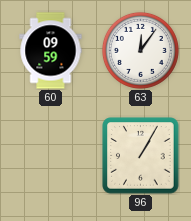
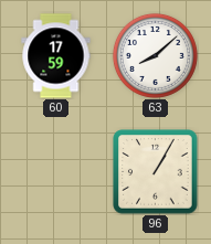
60: 09:59 -> 17:59
63: 12:06 -> 8:08
